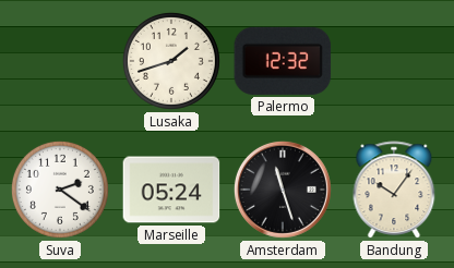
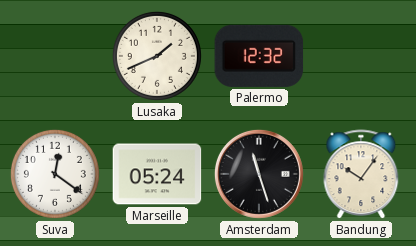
Lusaka: 1:42 -> 1:41
Suva: 2:21 -> 12:21
